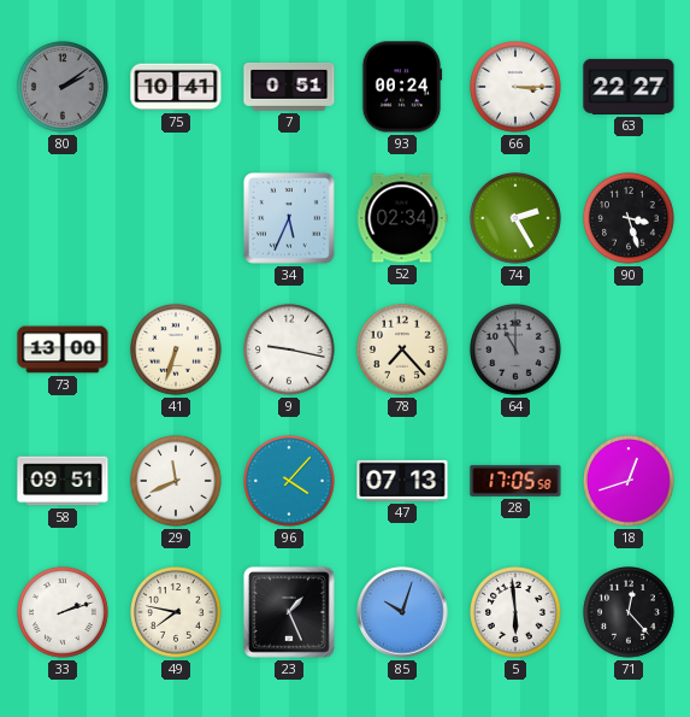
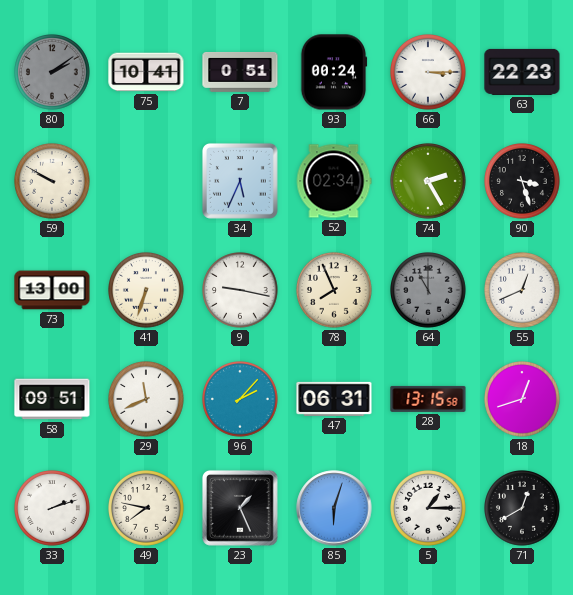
63: 22:27 -> 22:23
59: none -> 9:50
78: 7:23 -> 7:56
55: none -> 12:41
96: 4:07 -> 2:07
47: 07:13 -> 06:31
28: 17:05 -> 13:15
85: 10:03 -> 6:03
5: 5:59 -> 1:15
71: 12:23 -> 12:40
